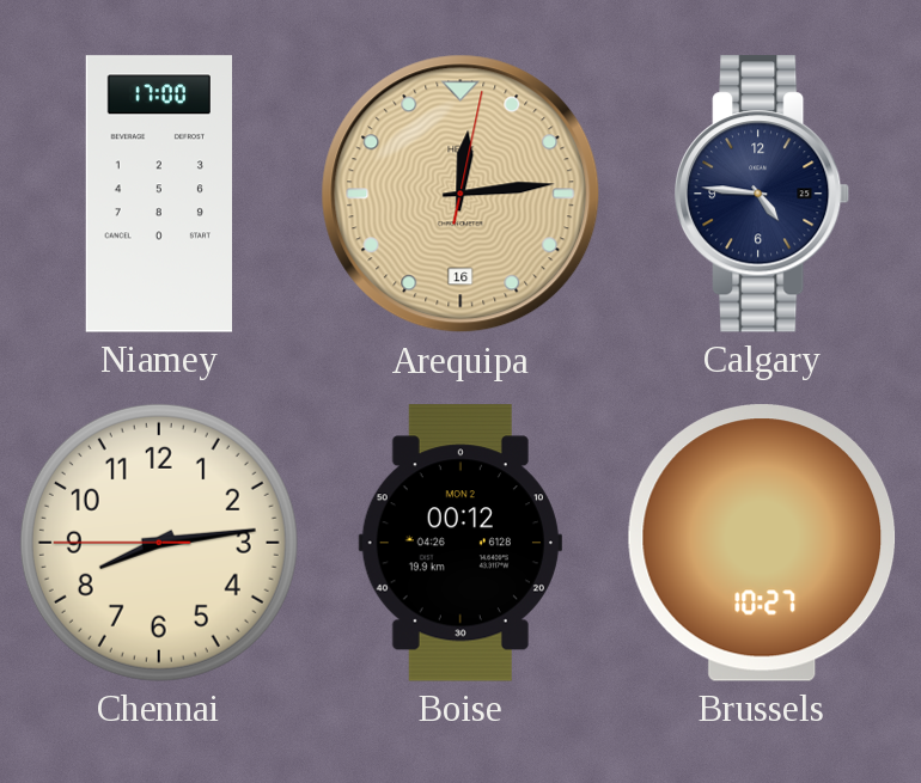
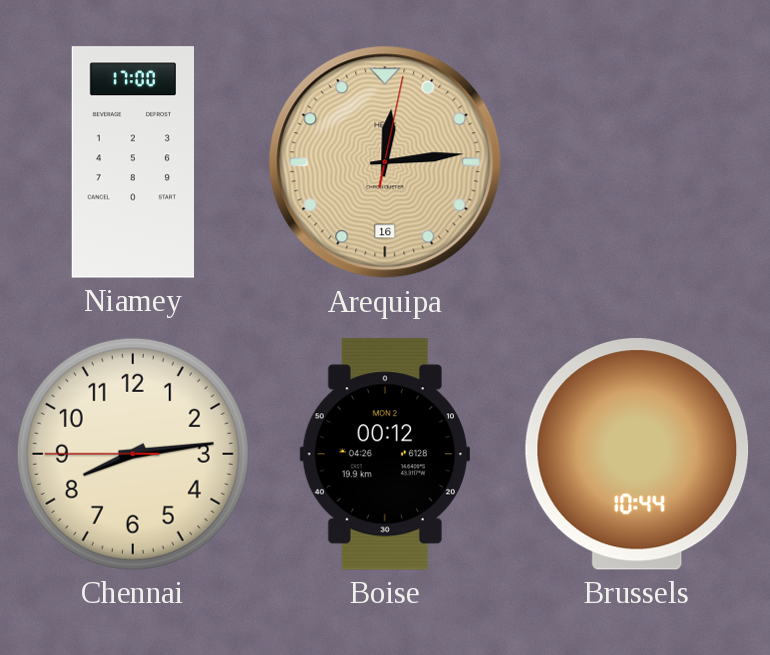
Calgary: 4:46 -> none
Brussels: 10:27 -> 10:44
